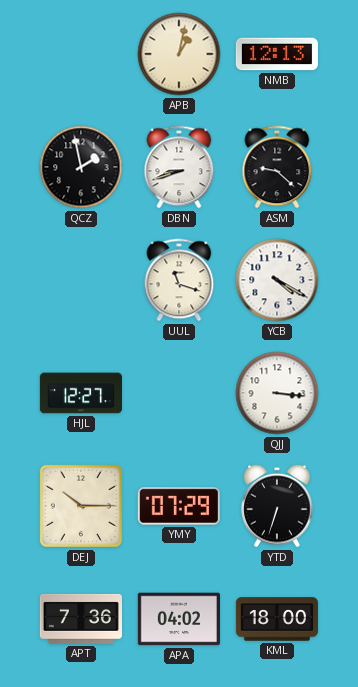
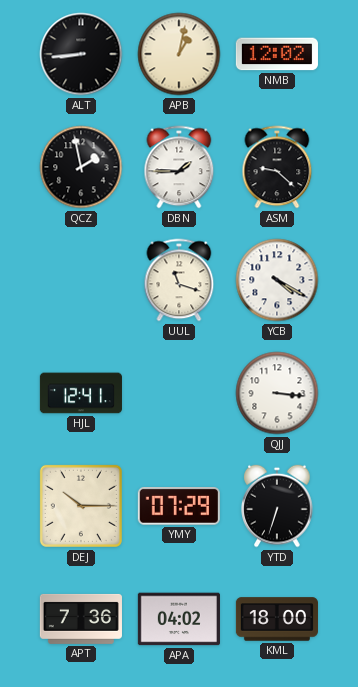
ALT: none -> 8:44
NMB: 12:13 -> 12:02
DBN: 8:42 -> 1:45
HJL: 12:27 -> 12:41
